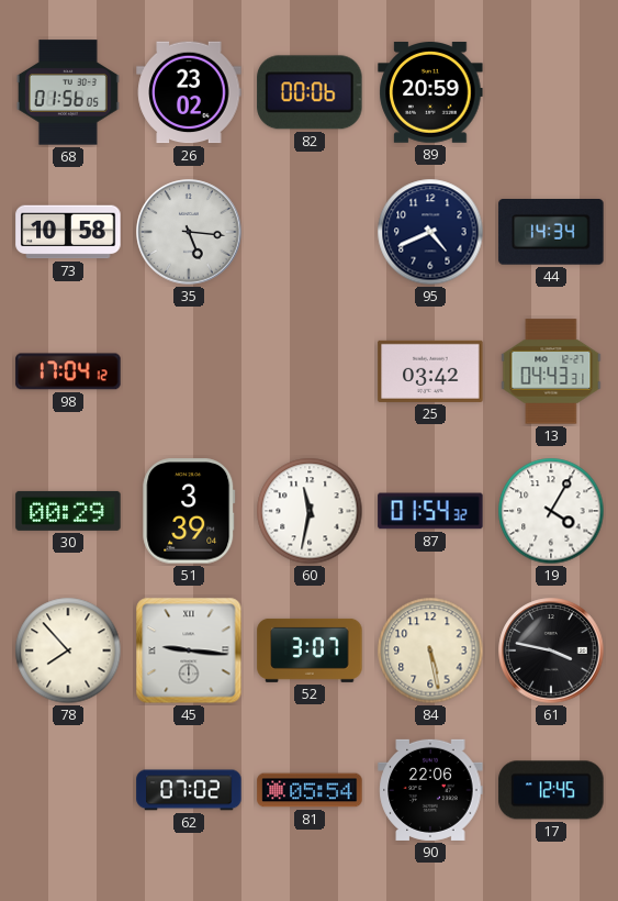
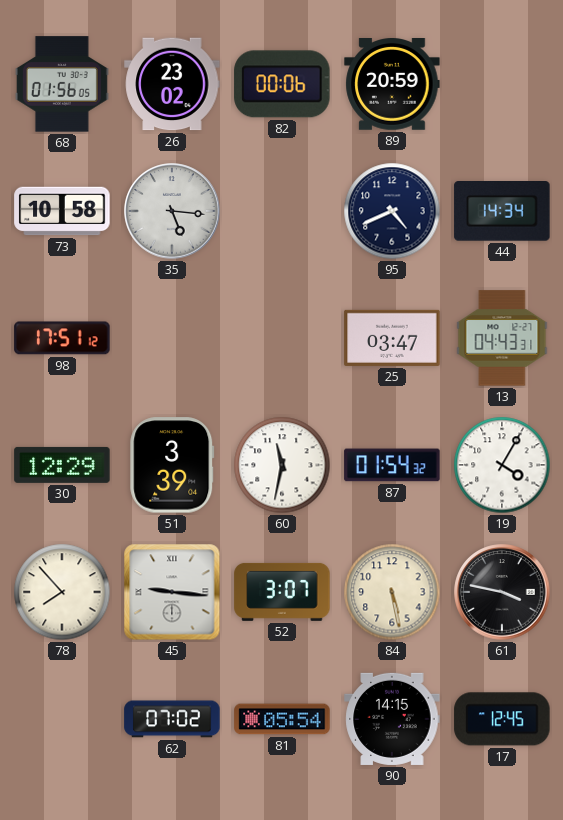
98: 17:04 -> 17:51
25: 03:42 -> 03:47
30: 00:29 -> 12:29
90: 22:06 -> 14:15
